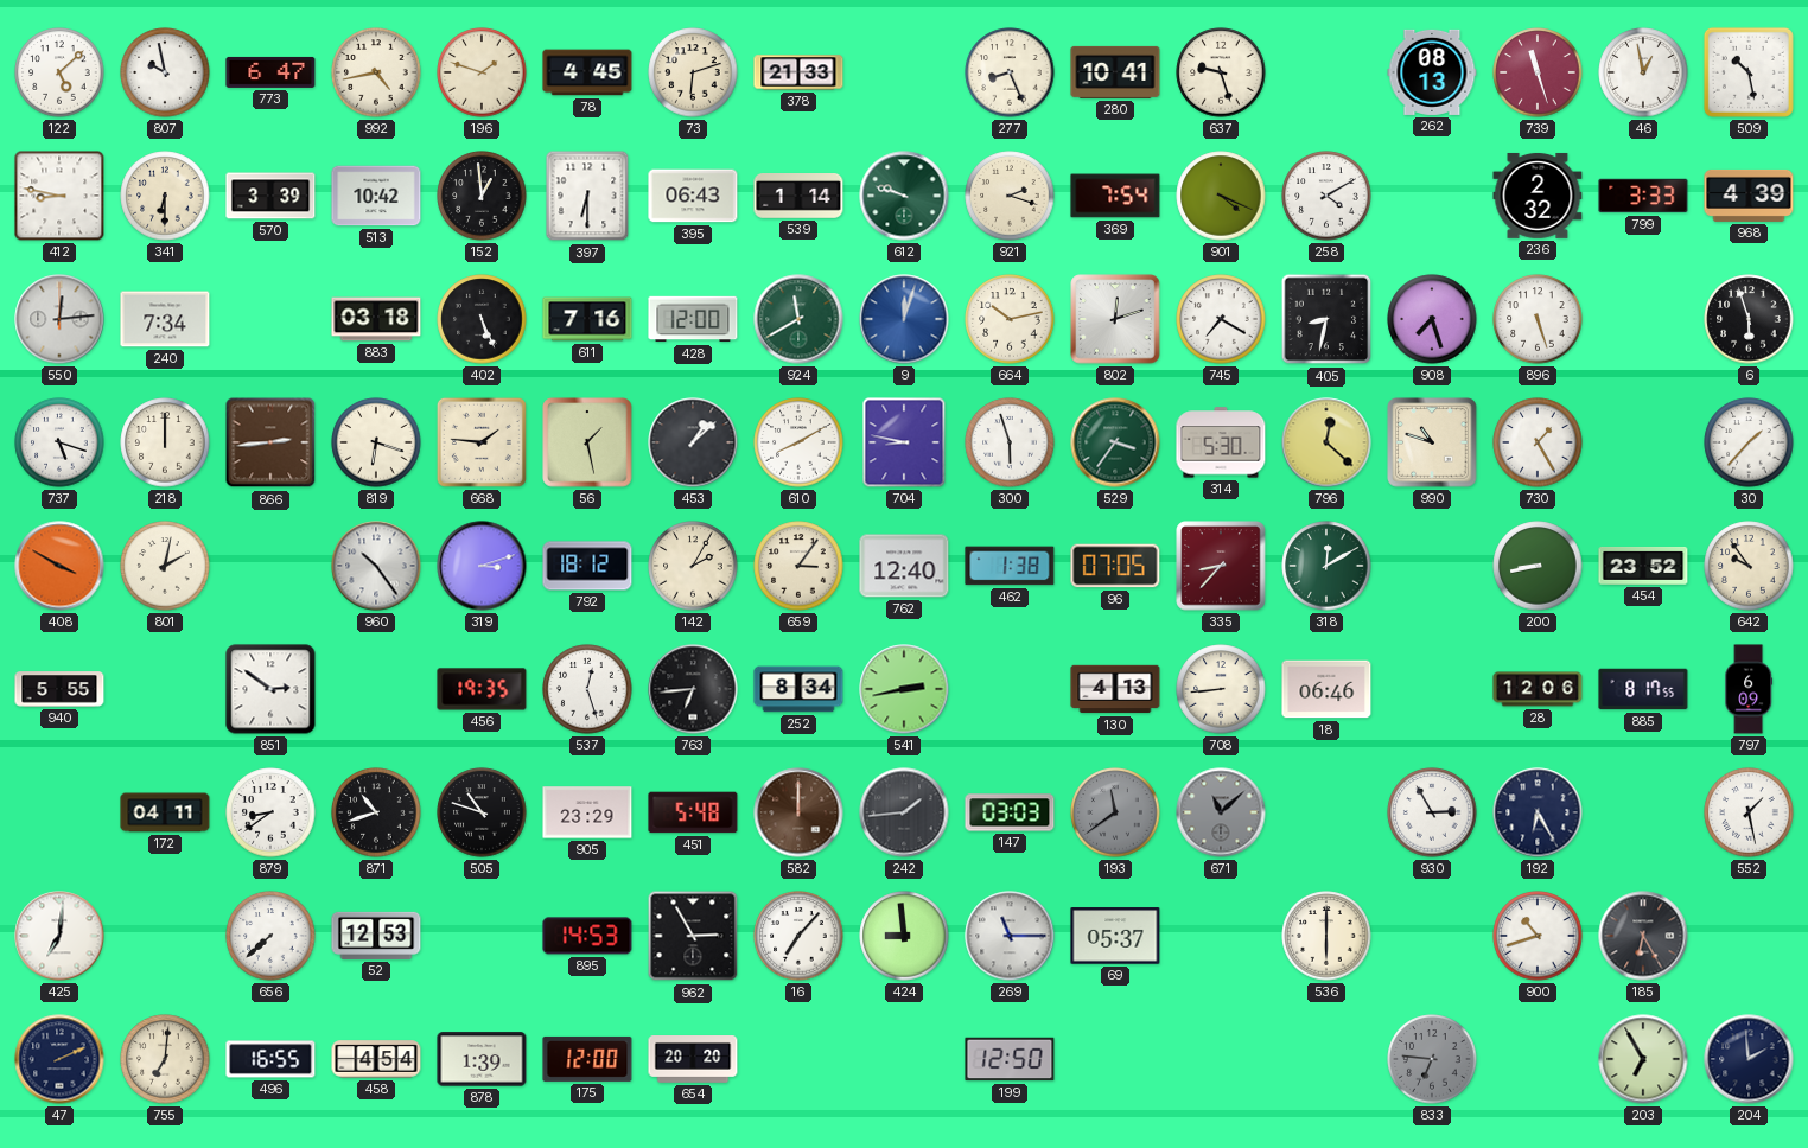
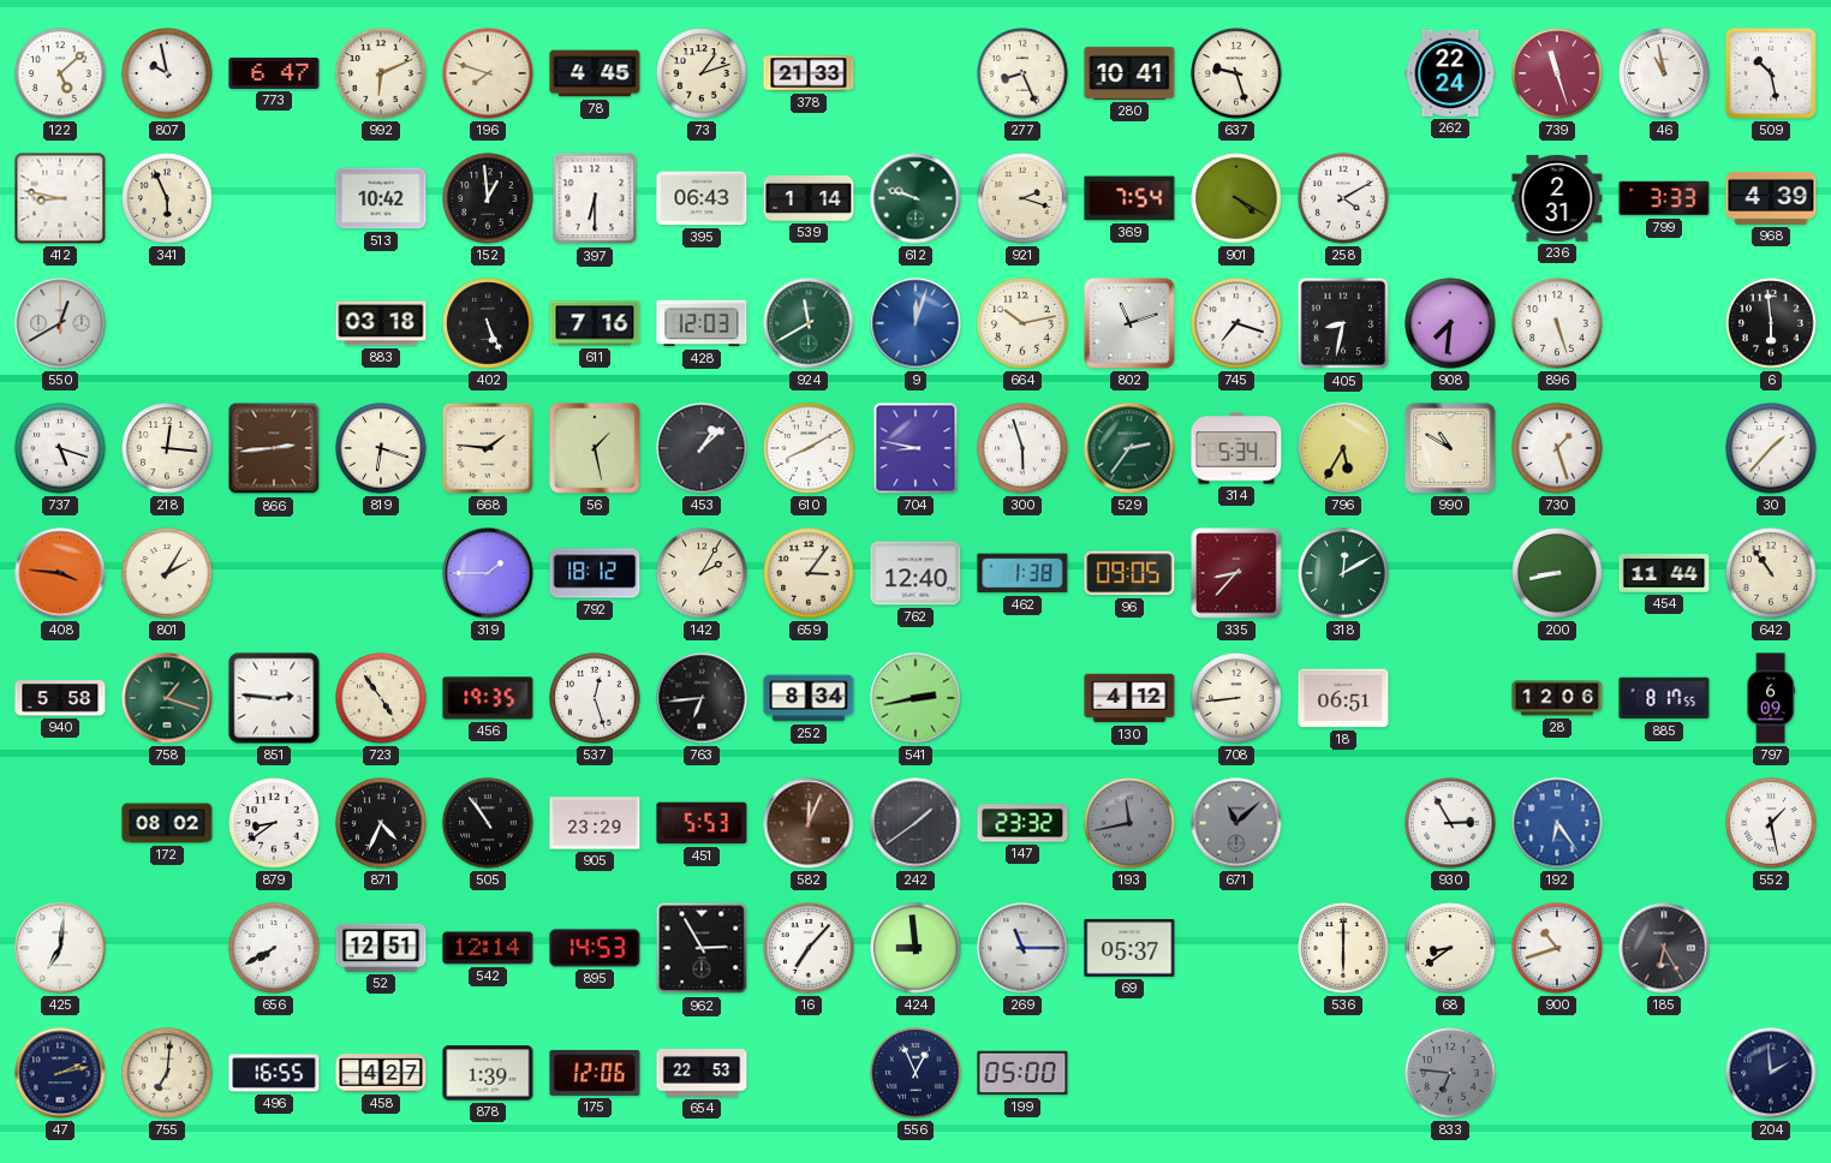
992: 4:43 -> 6:11
196: 1:48 -> 7:48
73: 6:12 -> 1:12
262: 08:13 -> 22:24
46: 12:58 -> 10:58
341: 6:30 -> 5:56
570: 3:39 -> none
901: 4:19 -> 4:20
236: 2:32 -> 2:31
550: 12:14 -> 12:40
240: 7:34 -> none
428: 12:00 -> 12:03
802: 12:12 -> 11:12
745: 7:20 -> 7:18
908: 7:27 -> 7:31
6: 5:57 -> 5:59
218: 12:00 -> 12:16
529: 3:36 -> 2:36
314: 5:30 -> 5:34
796: 12:22 -> 5:35
990: 10:48 -> 10:50
730: 1:25 -> 1:27
408: 3:50 -> 3:46
801: 2:02 -> 2:05
960: 10:24 -> none
319: 3:12 -> 1:45
96: 07:05 -> 09:05
454: 23:52 -> 11:44
642: 9:54 -> 10:54
940: 5:55 -> 5:58
758: none -> 1:18
851: 2:51 -> 2:46
723: none -> 4:54
130: 4:13 -> 4:12
18: 06:46 -> 06:51
172: 04:11 -> 08:02
871: 10:42 -> 4:34
505: 10:48 -> 10:54
451: 5:48 -> 5:53
582: 12:00 -> 12:04
242: 1:44 -> 1:39
147: 03:03 -> 23:32
193: 11:39 -> 11:43
192: 6:25 -> 6:24
192 dial: navy -> blue
656: 7:38 -> 7:40
52: 12:53 -> 12:51
542: none -> 12:14
68: none -> 8:39
47: 2:11 -> 2:13
458: 4:54 -> 4:27
175: 12:00 -> 12:06
654: 20:20 -> 22:53
556: none -> 12:56
199: 12:50 -> 05:00
203: 6:55 -> none
